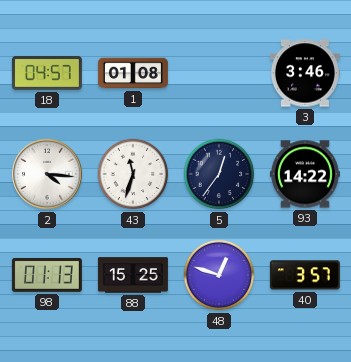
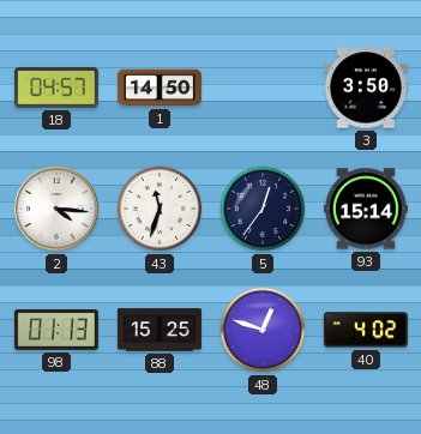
1: 01:08 -> 14:50
3: 3:46 -> 3:50
93: 14:22 -> 15:14
40: 3:57 -> 4:02
